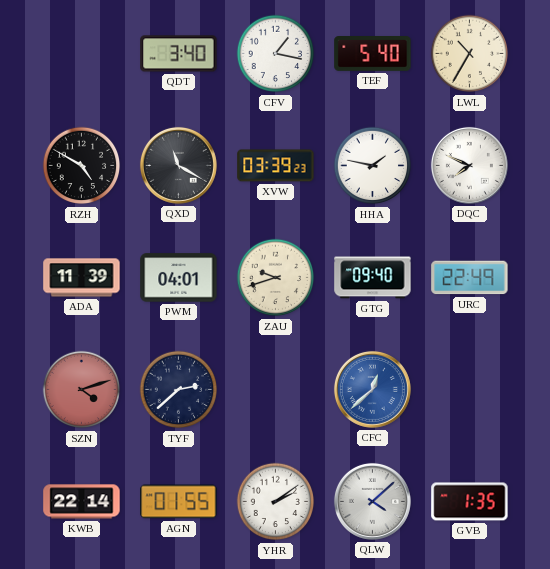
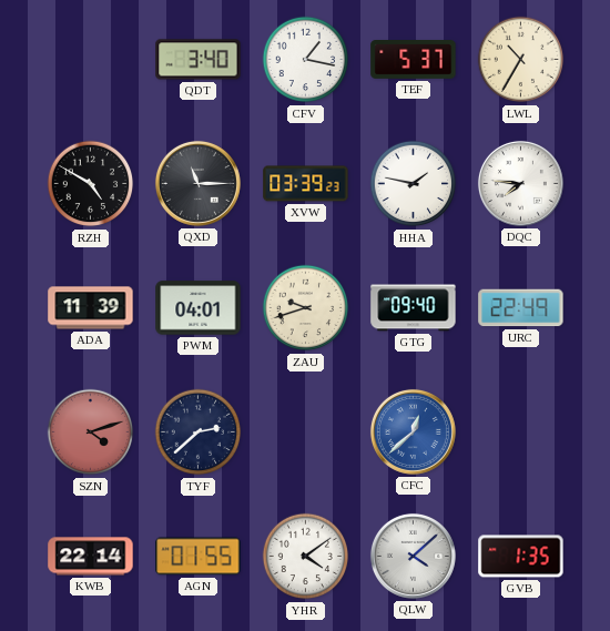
TEF: 5:40 -> 5:37
QXD: 11:20 -> 11:15
DQC: 7:49 -> 7:46
YHR: 2:09 -> 4:09
